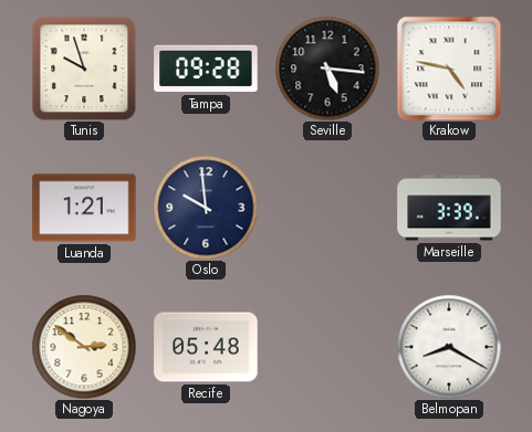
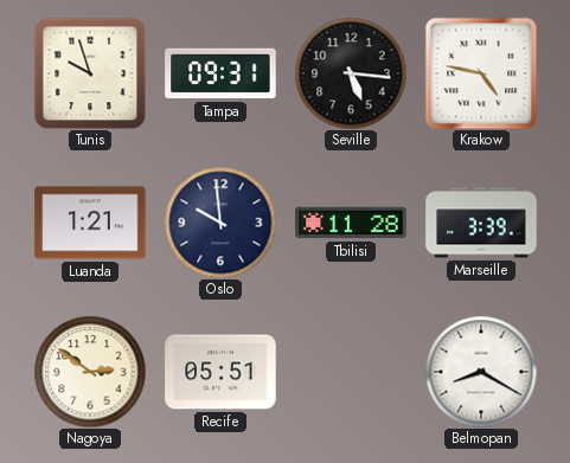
Tampa: 09:28 -> 09:31
Tbilisi: none -> 11:28
Recife: 05:48 -> 05:51
